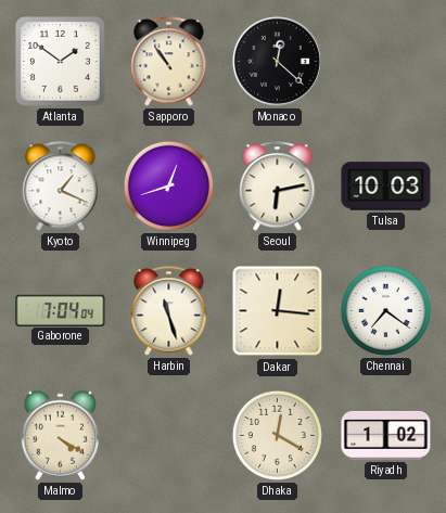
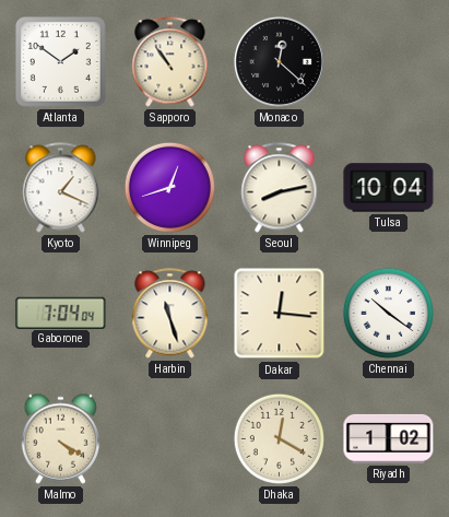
Seoul: 6:13 -> 8:13
Tulsa: 10:03 -> 10:04
Chennai: 7:21 -> 10:21
